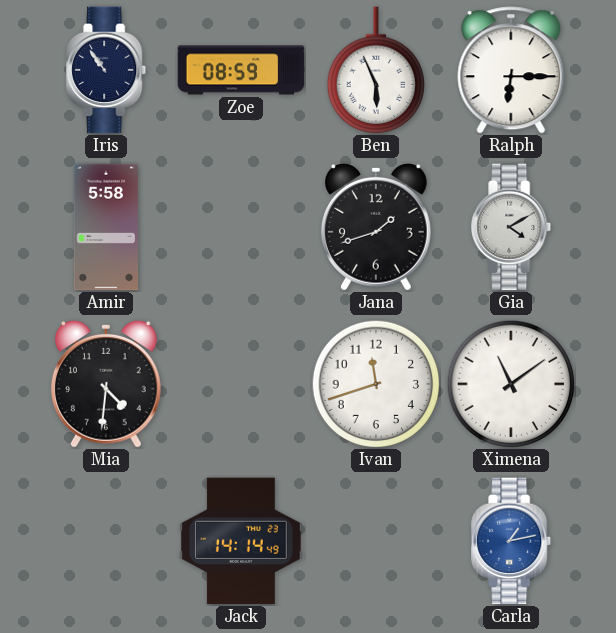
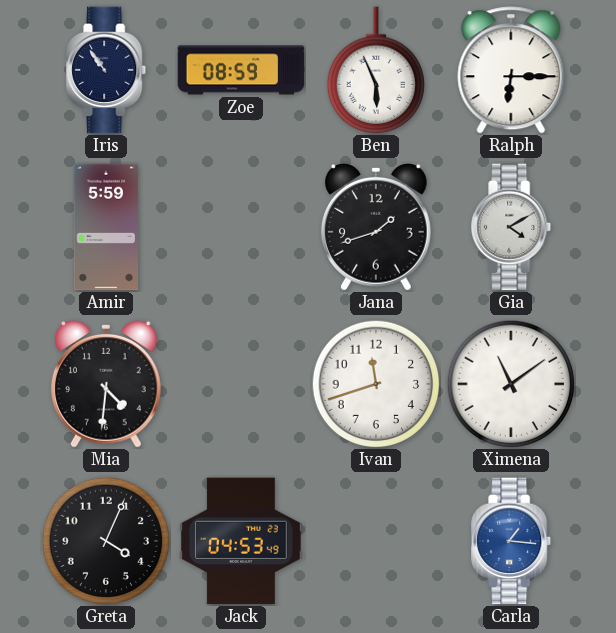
Amir: 5:58 -> 5:59
Greta: none -> 4:04
Jack: 14:14 -> 04:53
Carla: 1:13 -> 1:16
